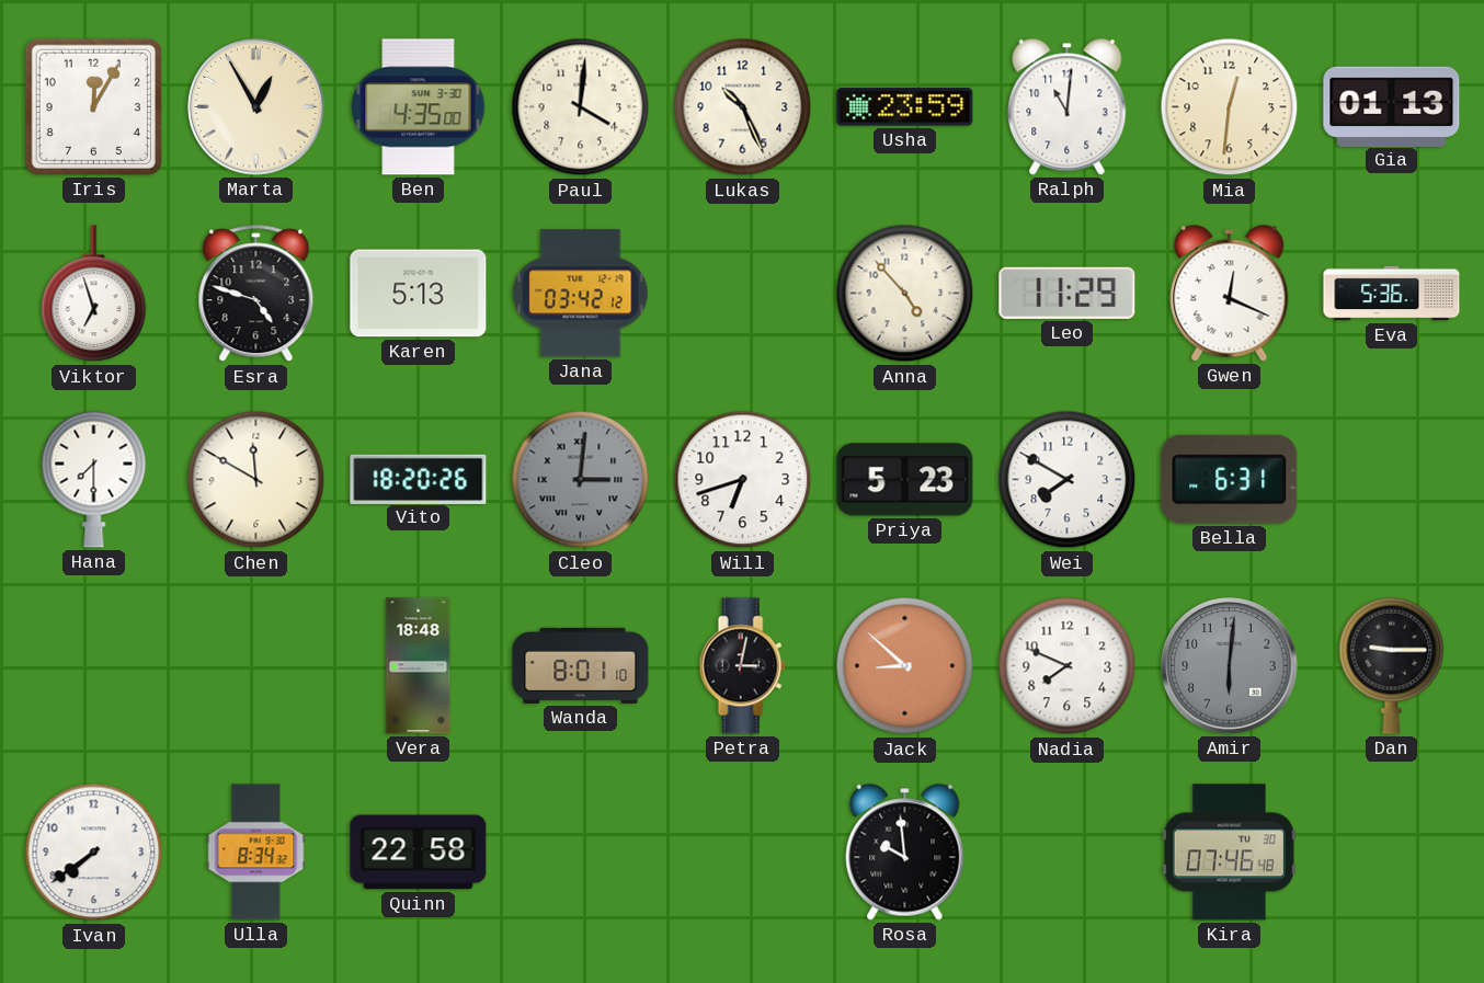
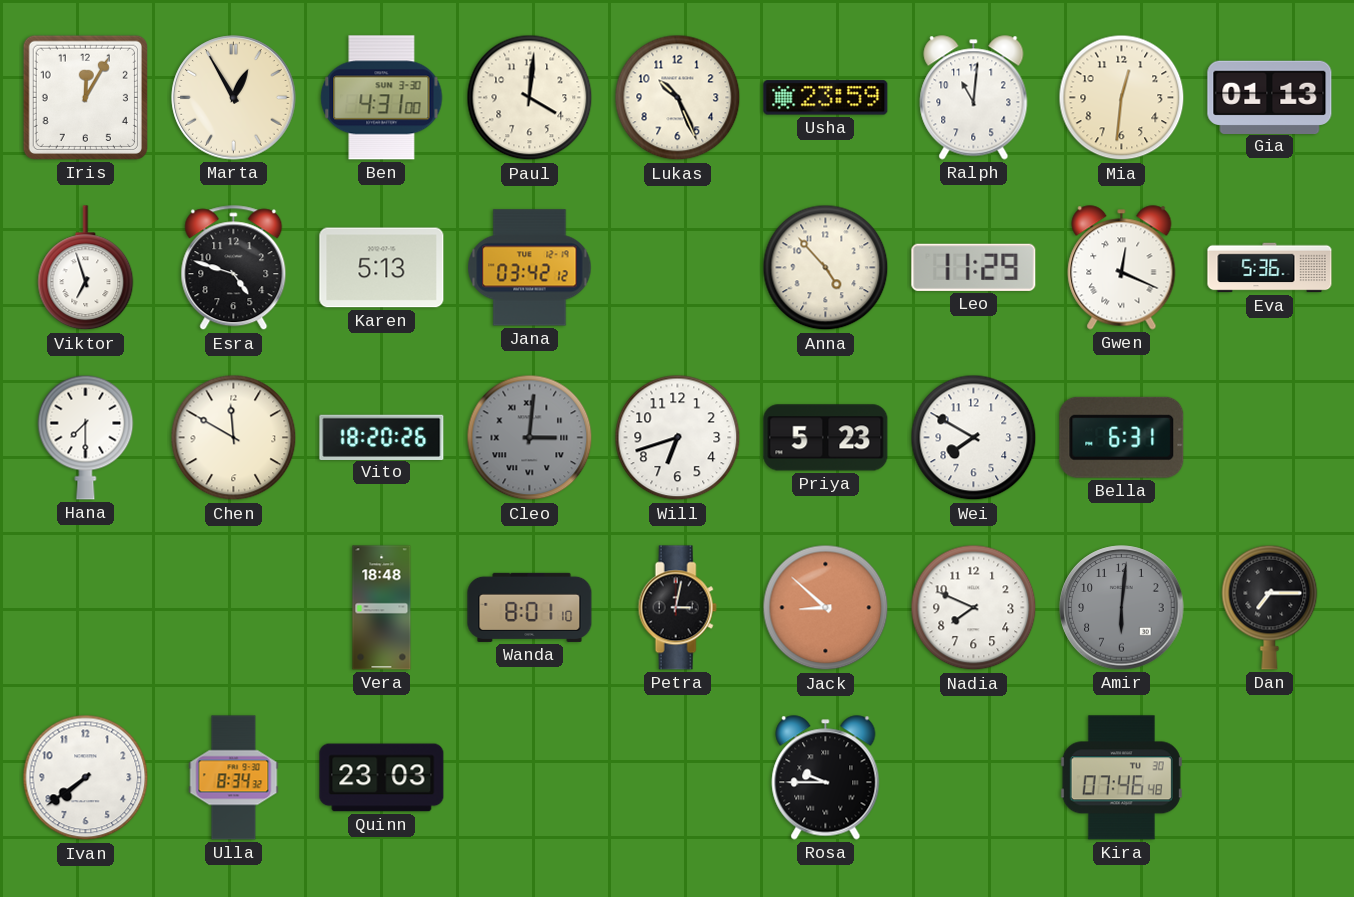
Ben: 4:35 -> 4:31
Dan: 9:15 -> 7:15
Quinn: 22:58 -> 23:03
Rosa: 9:59 -> 9:45
